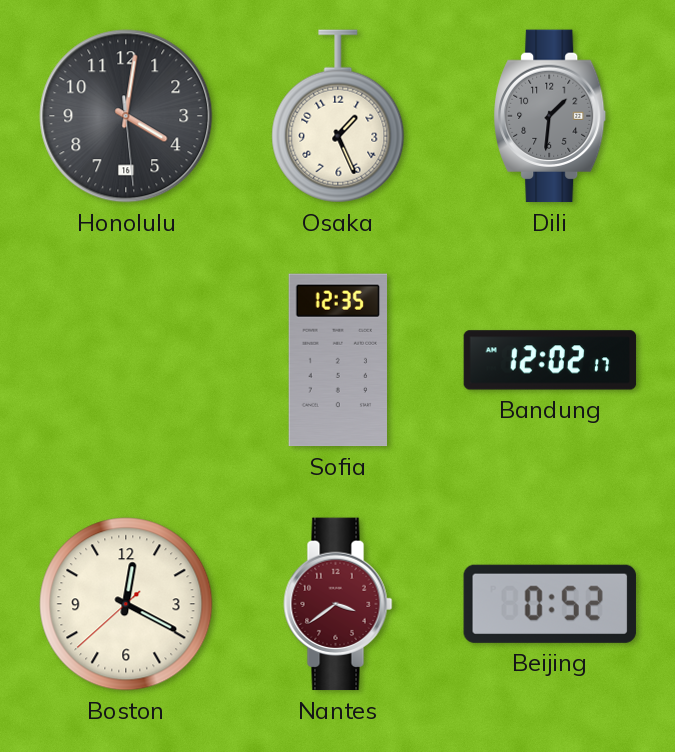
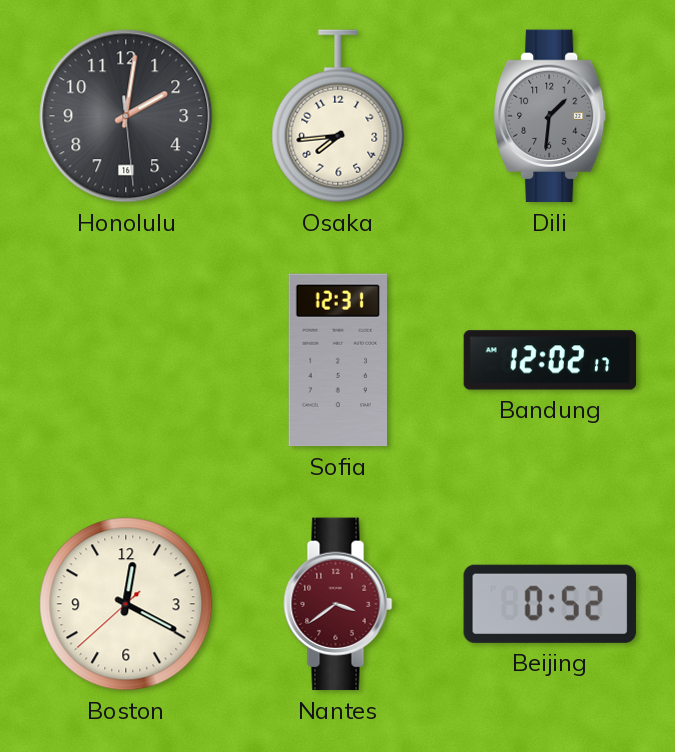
Honolulu: 4:01 -> 2:01
Osaka: 1:26 -> 7:44
Sofia: 12:35 -> 12:31
